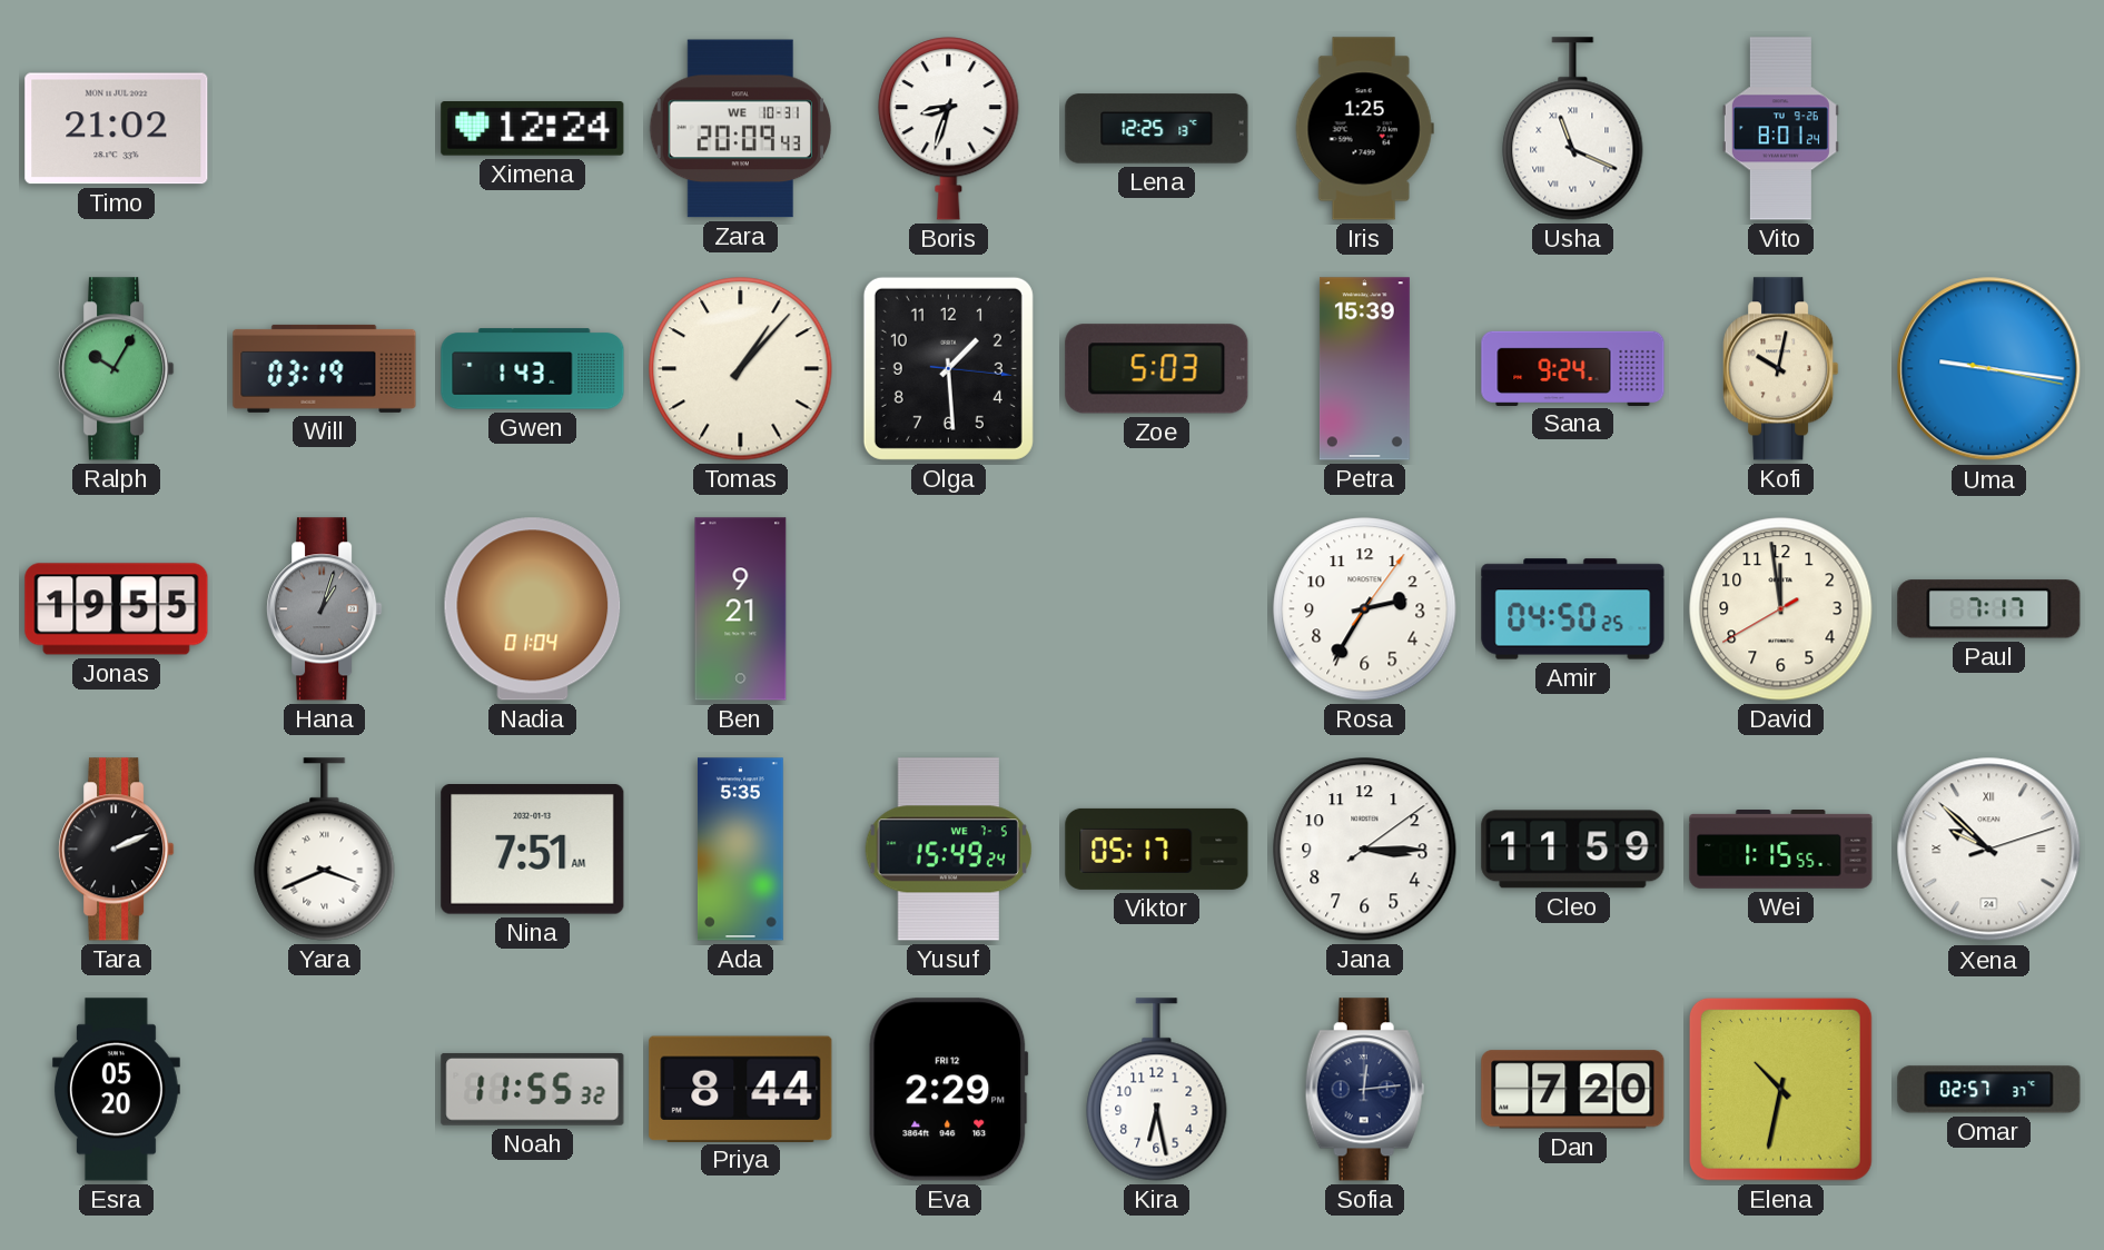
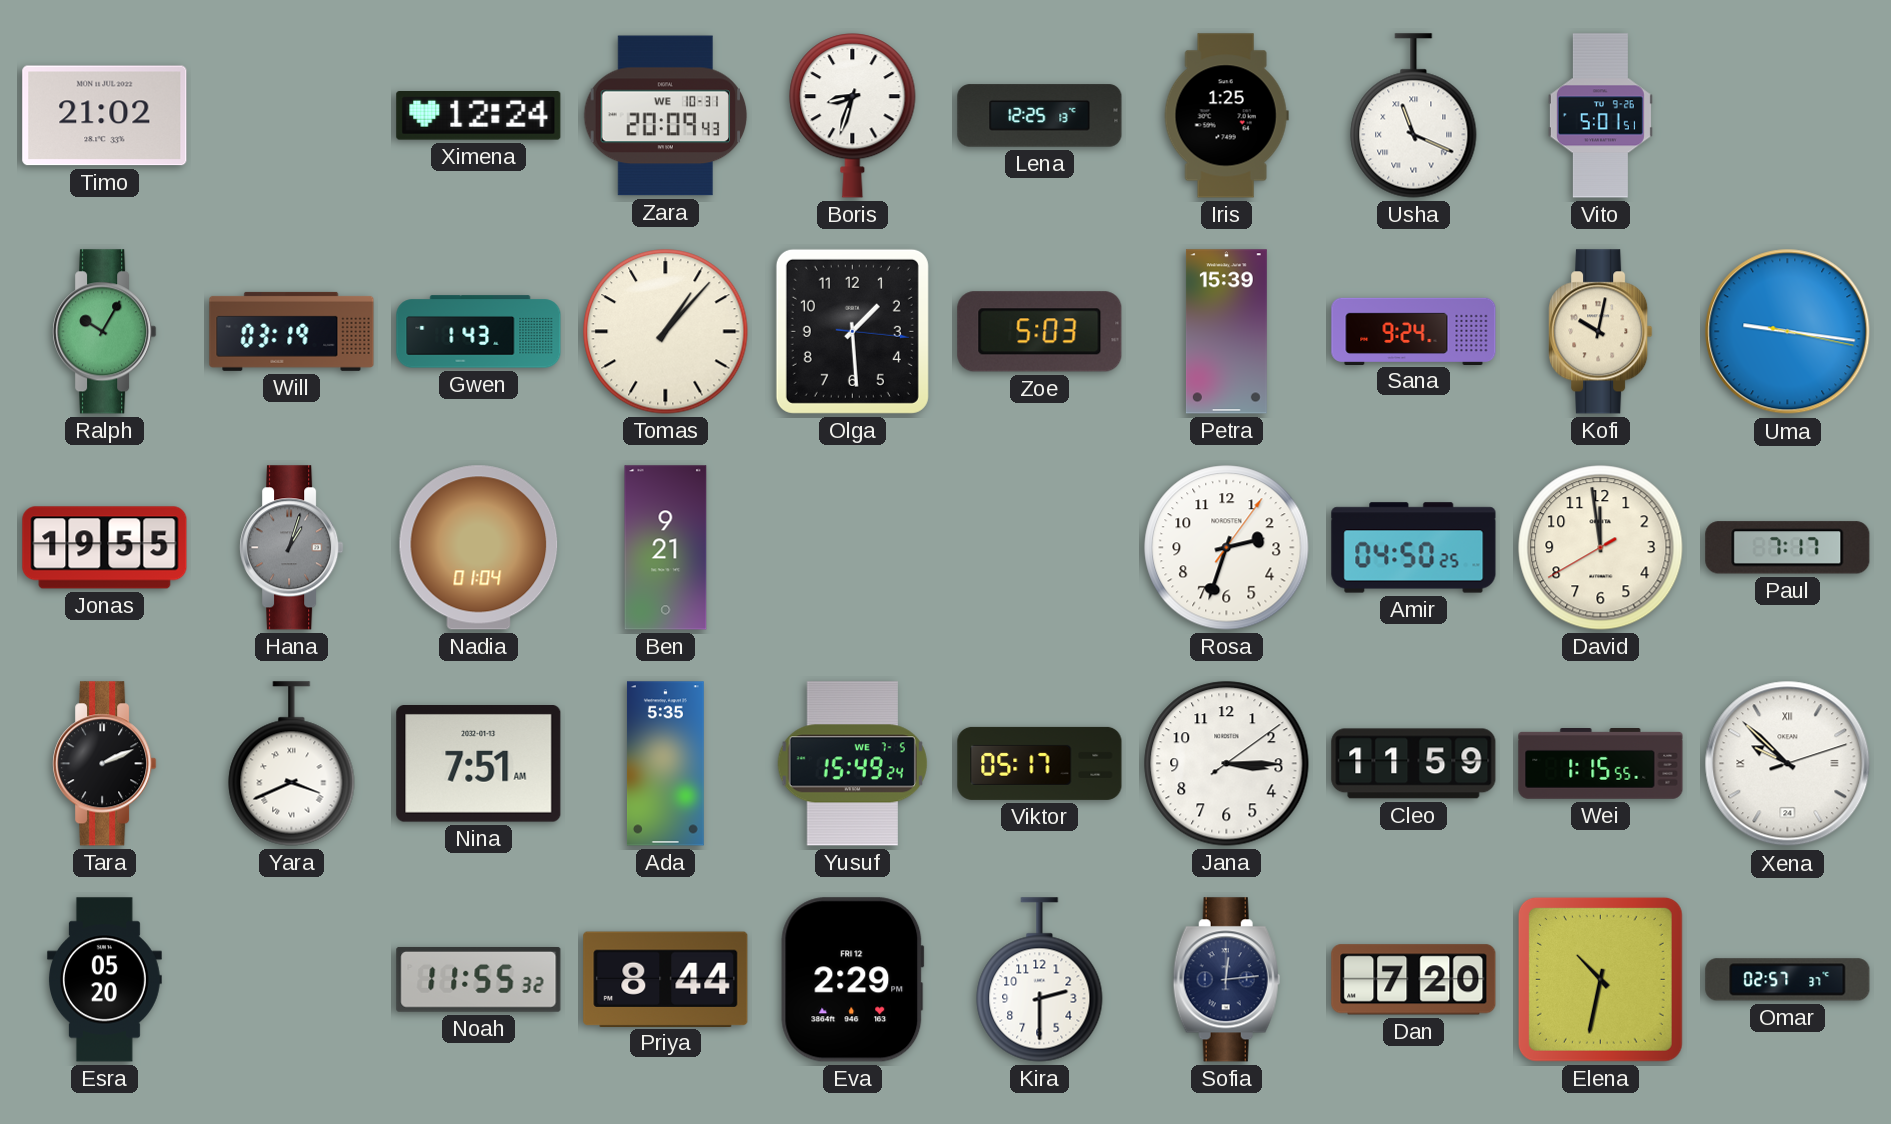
Vito: 8:01 -> 5:01
Rosa: 2:35 -> 2:33
Kira: 6:28 -> 2:30
